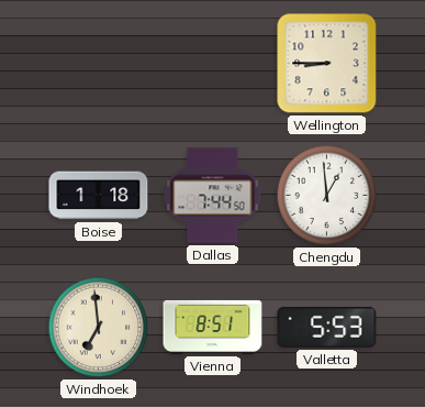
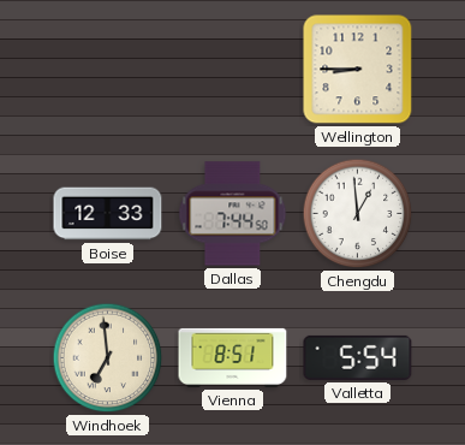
Boise: 1:18 -> 12:33
Valletta: 5:53 -> 5:54
